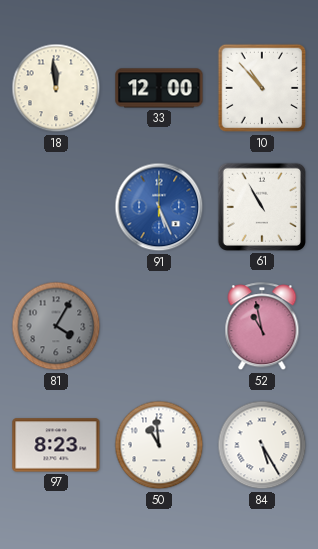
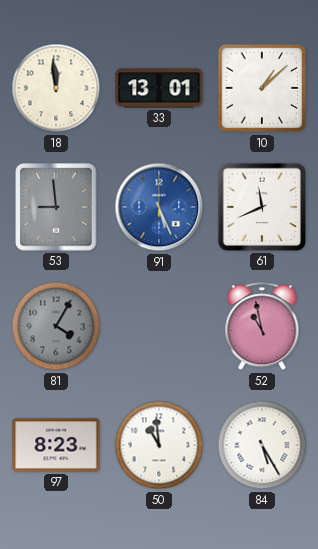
33: 12:00 -> 13:01
10: 10:53 -> 1:08
53: none -> 8:59
61: 10:55 -> 11:41
